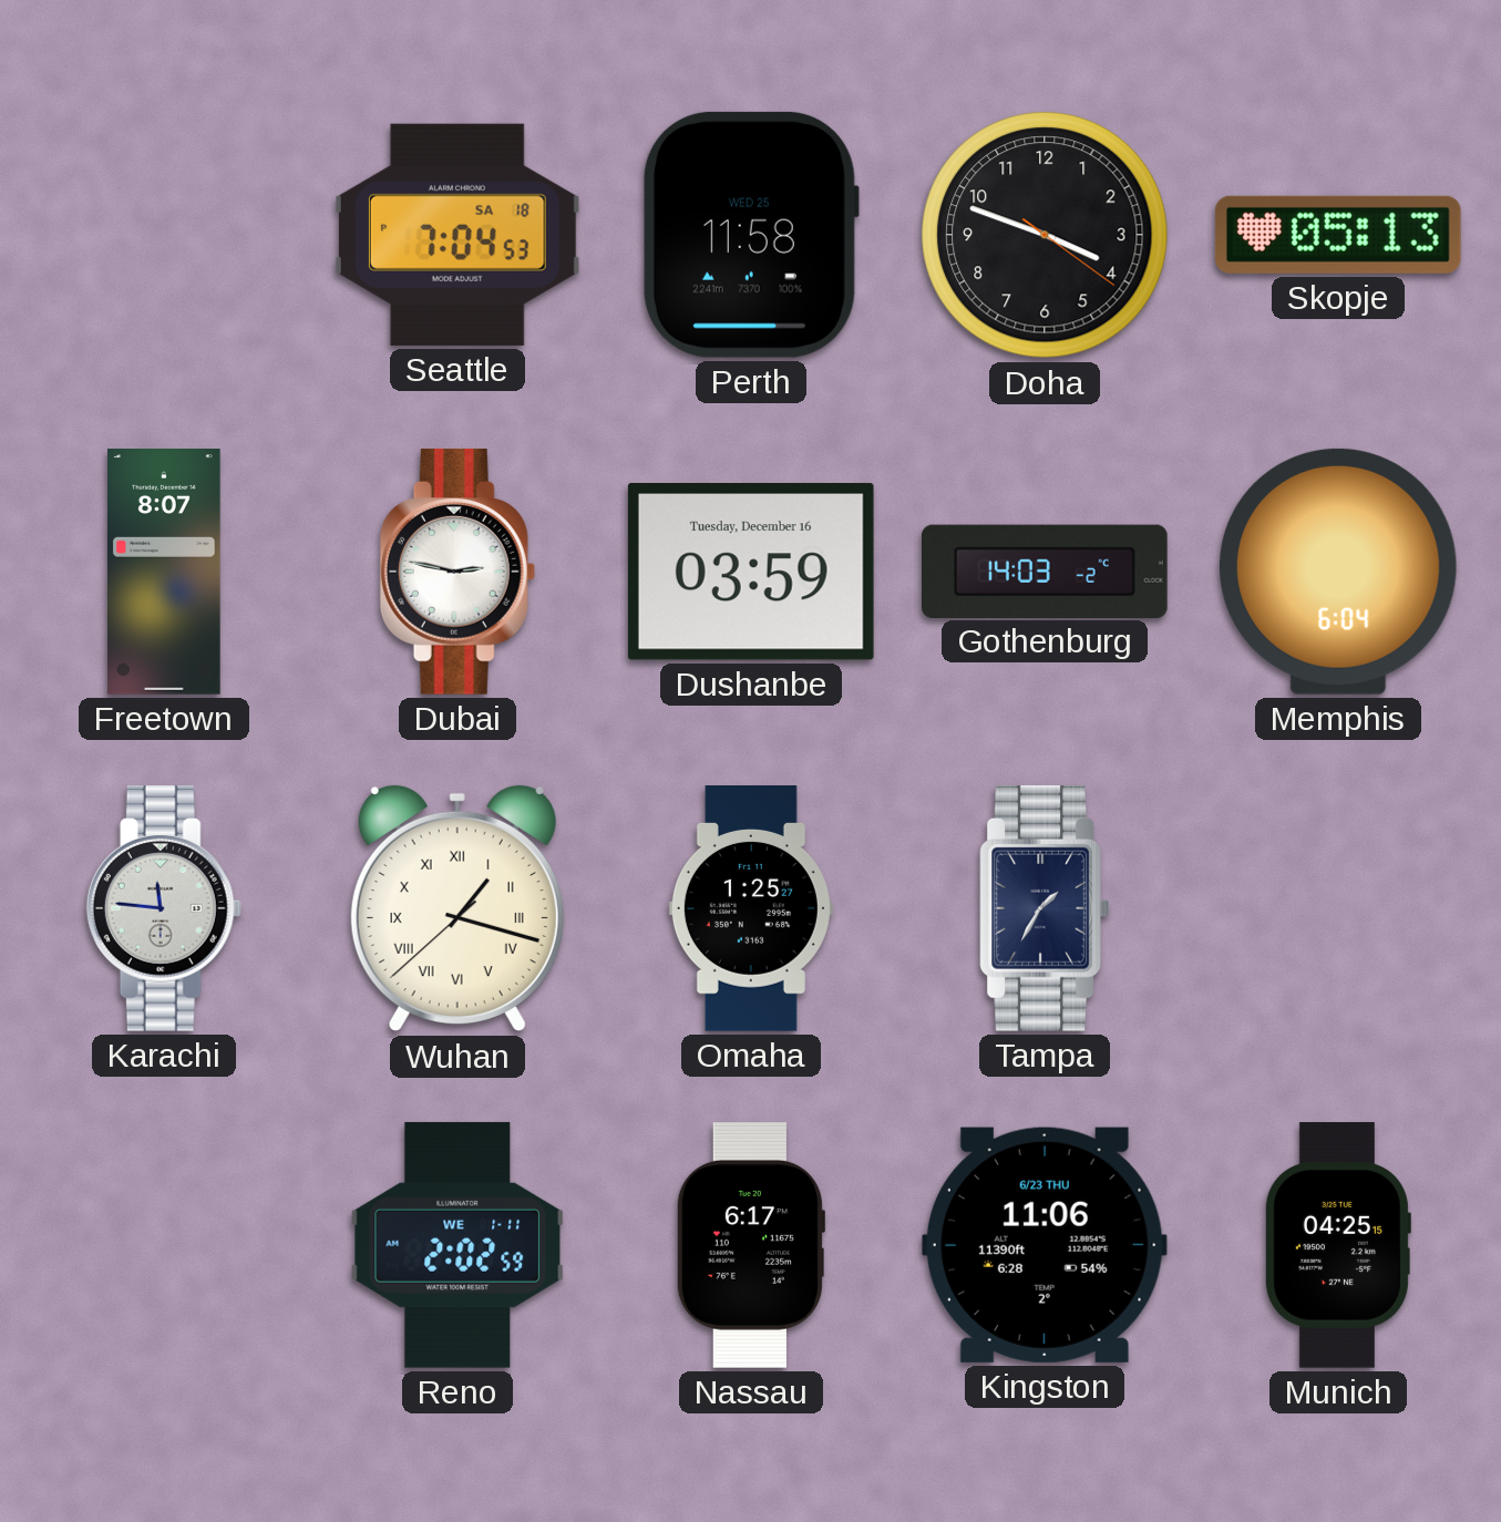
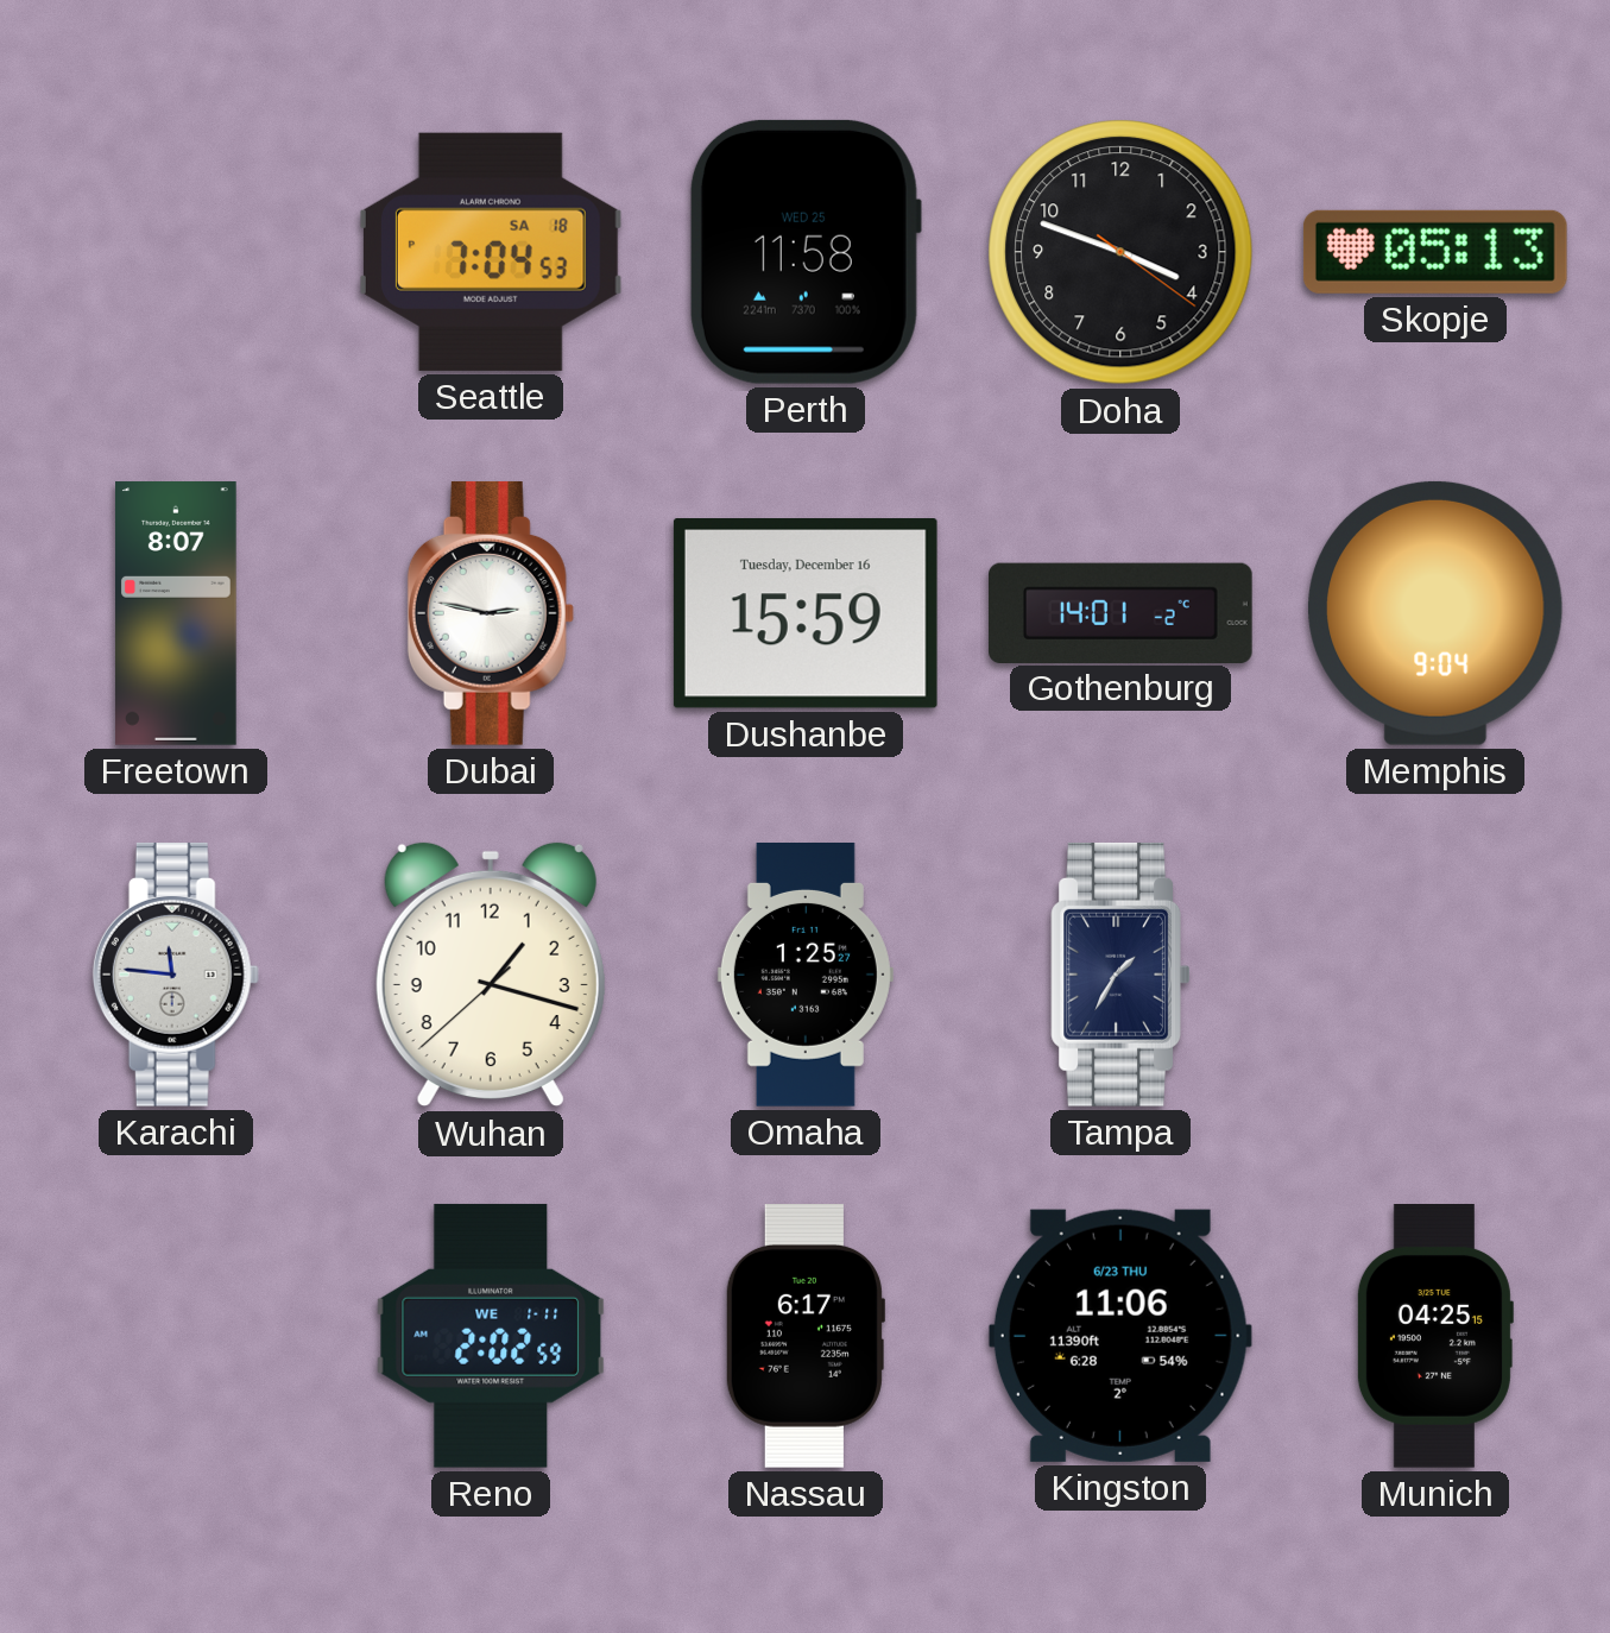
Dushanbe: 03:59 -> 15:59
Gothenburg: 14:03 -> 14:01
Memphis: 6:04 -> 9:04
Wuhan numerals: Roman -> Arabic
